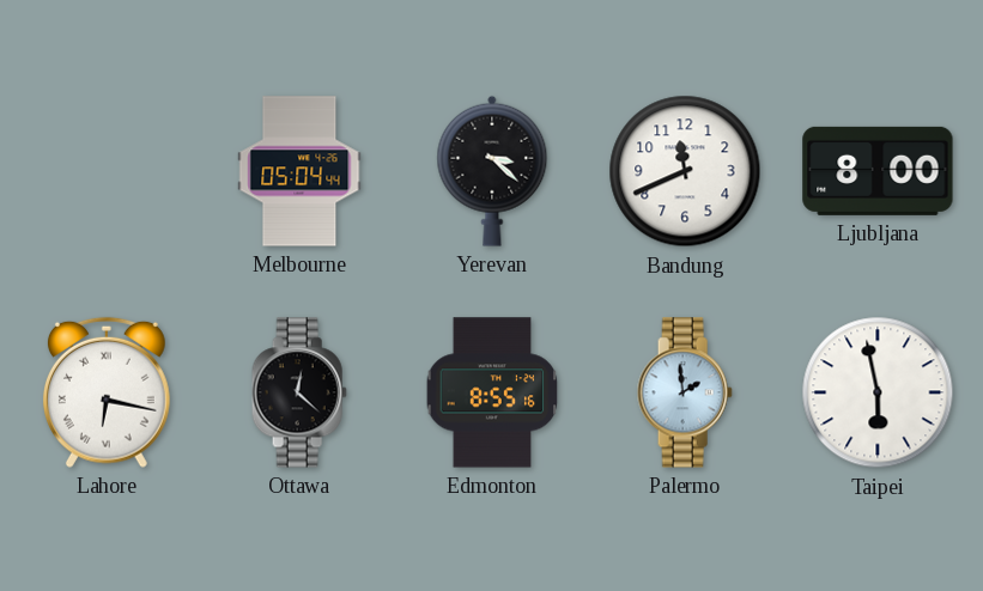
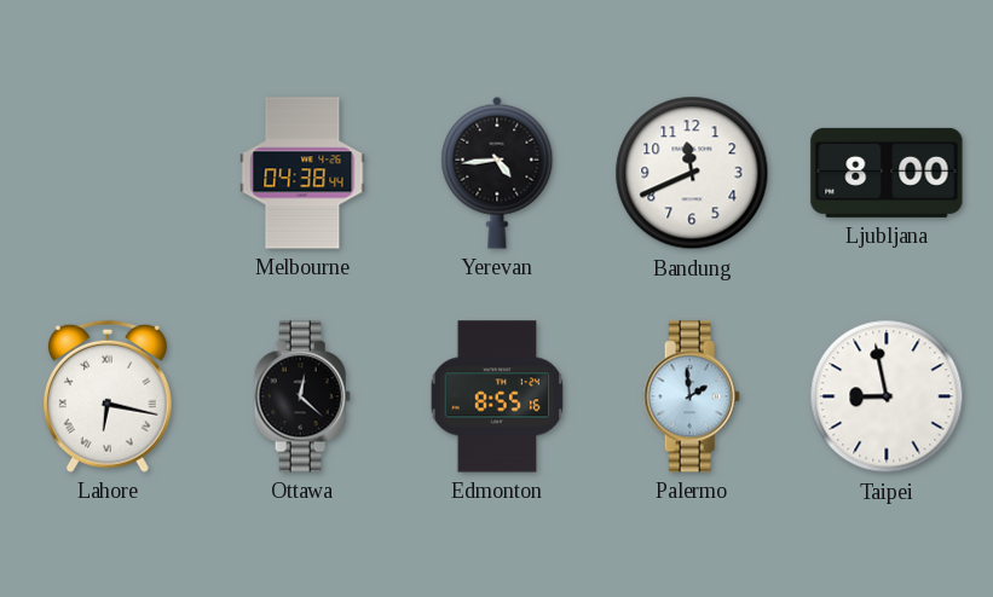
Melbourne: 05:04 -> 04:38
Yerevan: 3:22 -> 4:44
Taipei: 5:58 -> 8:58
